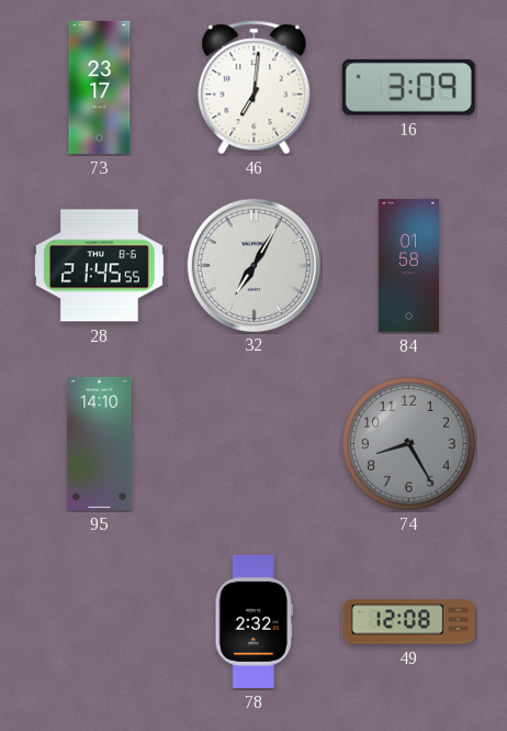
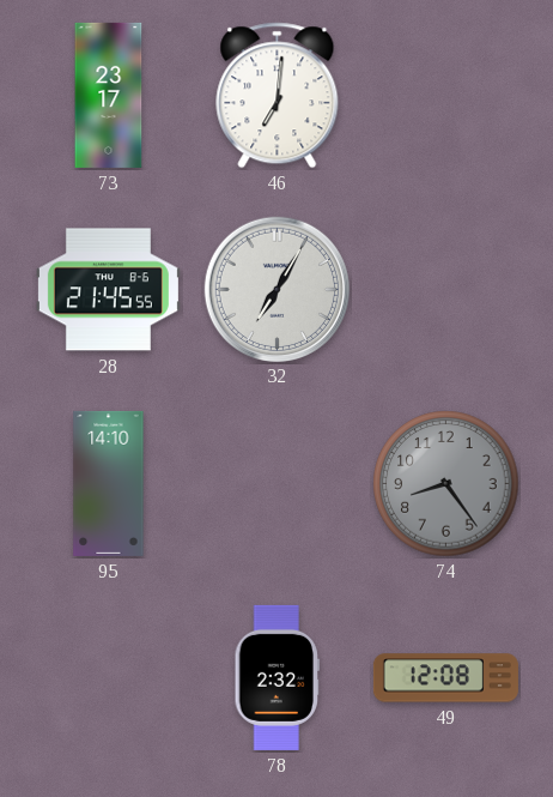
16: 3:09 -> none
84: 01:58 -> none
74: 8:25 -> 8:24
